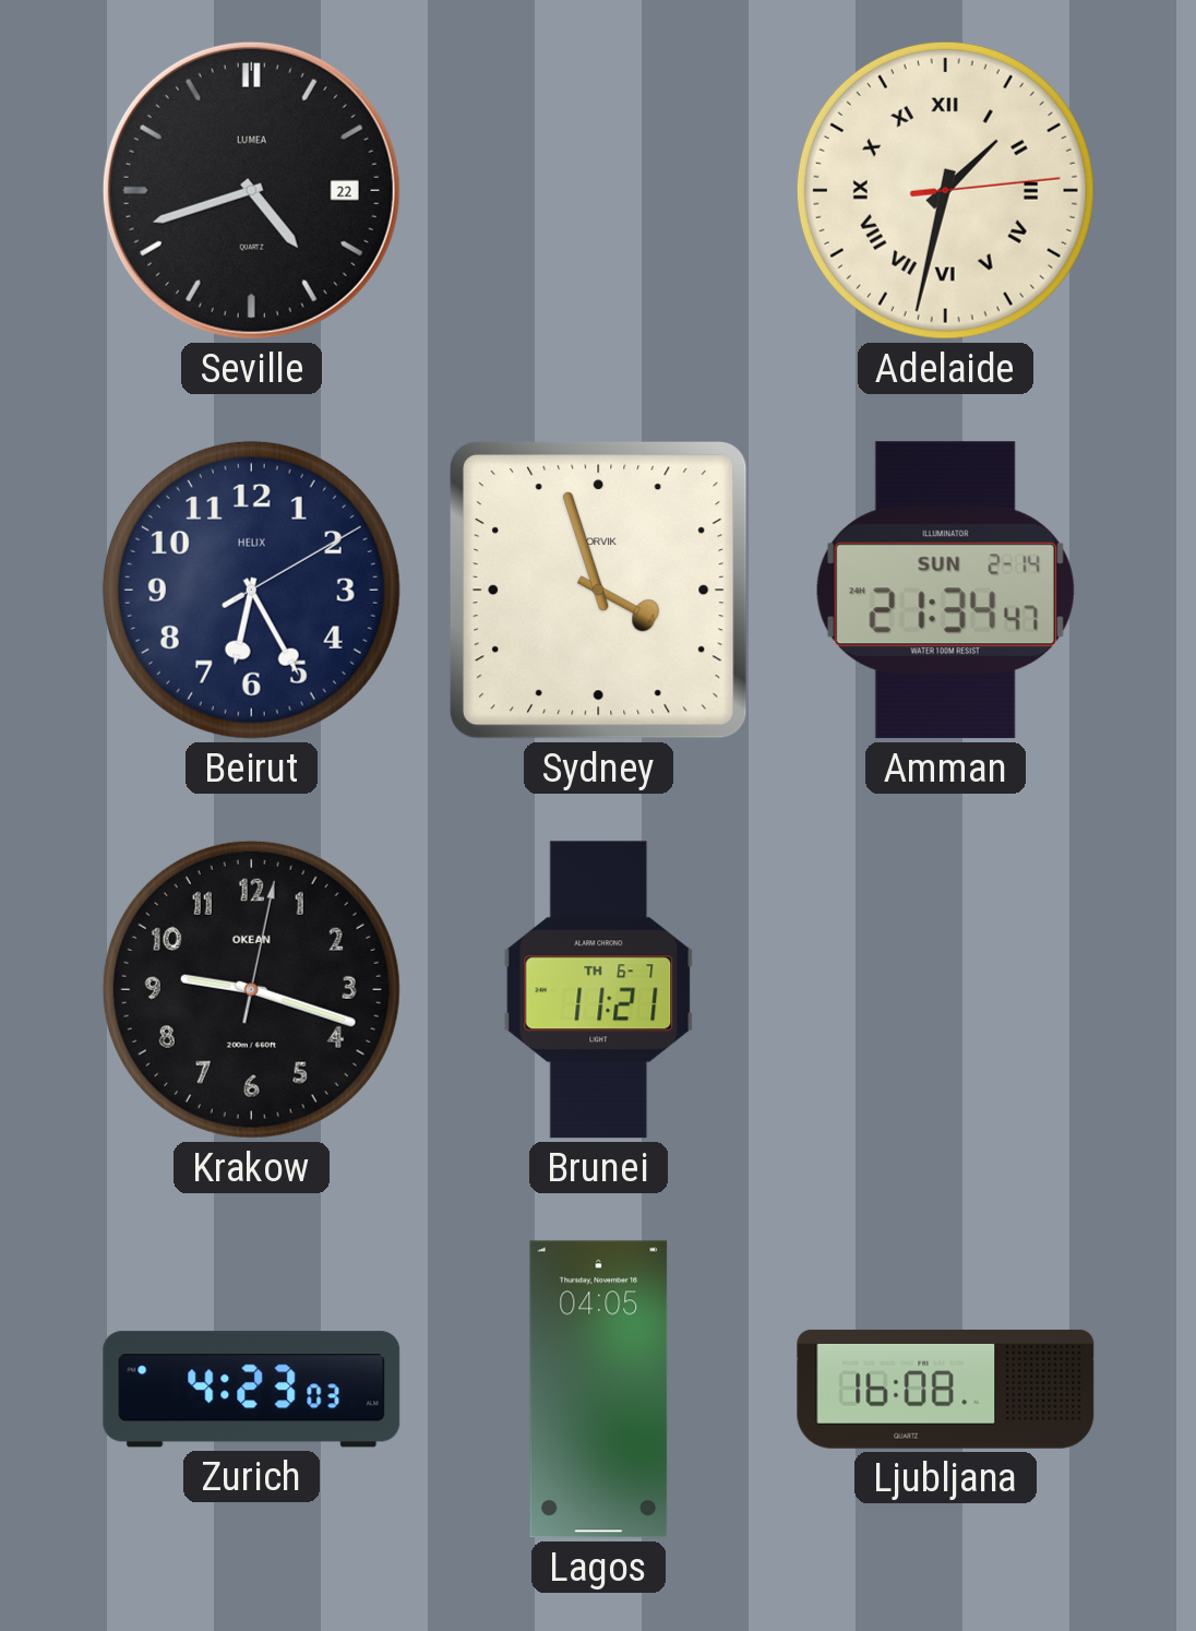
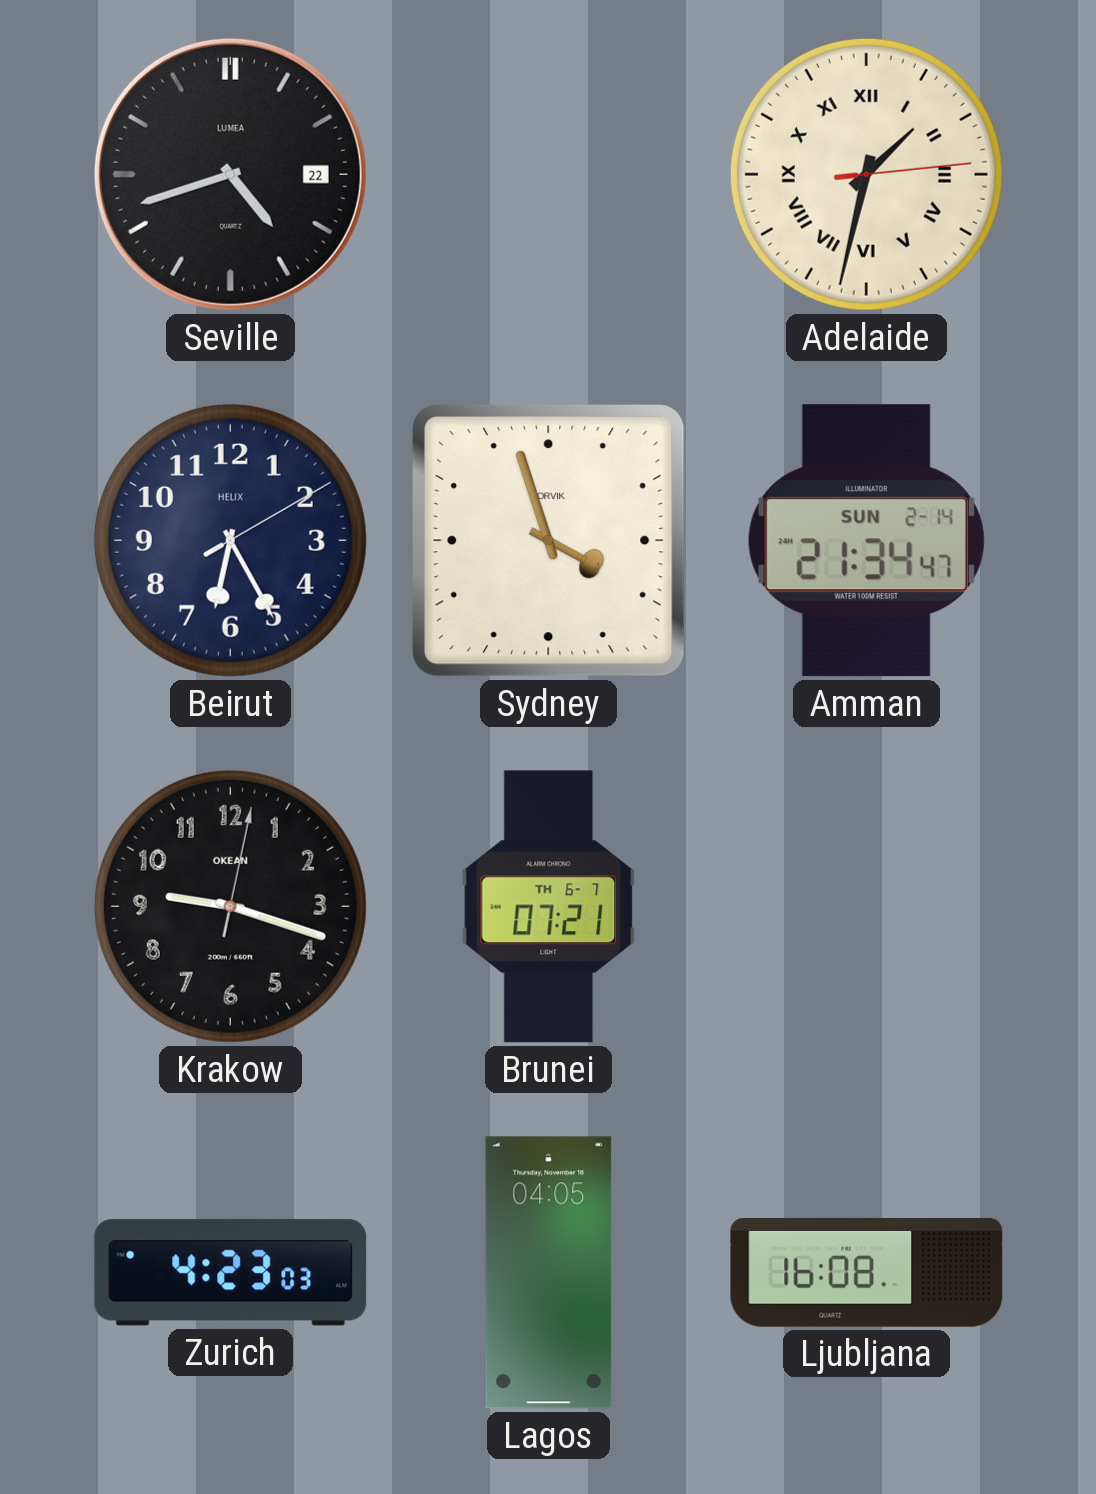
Brunei: 11:21 -> 07:21
